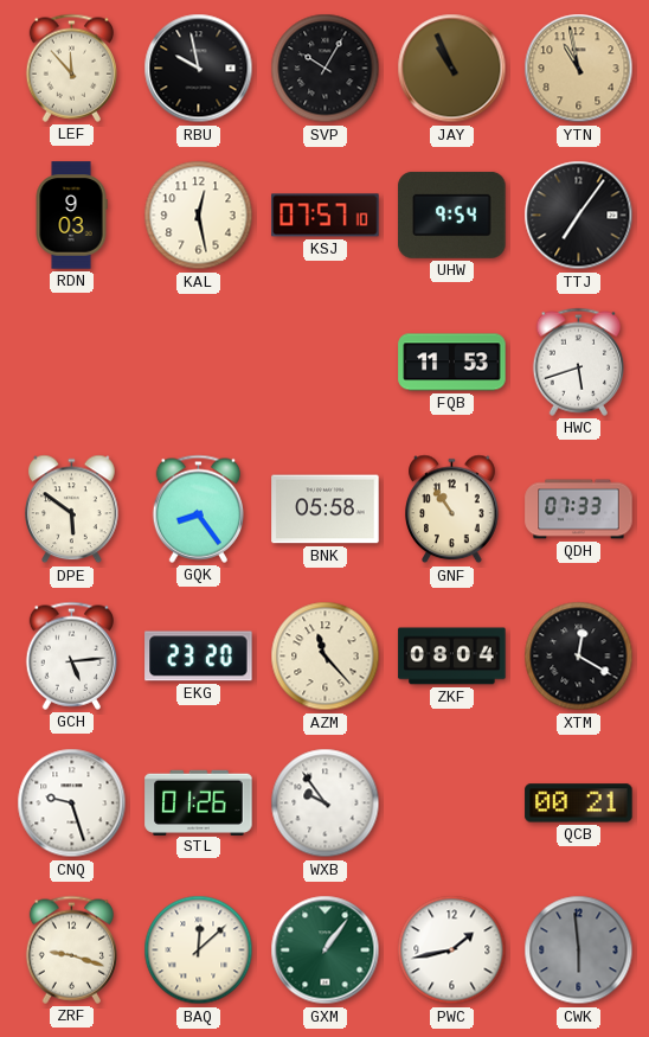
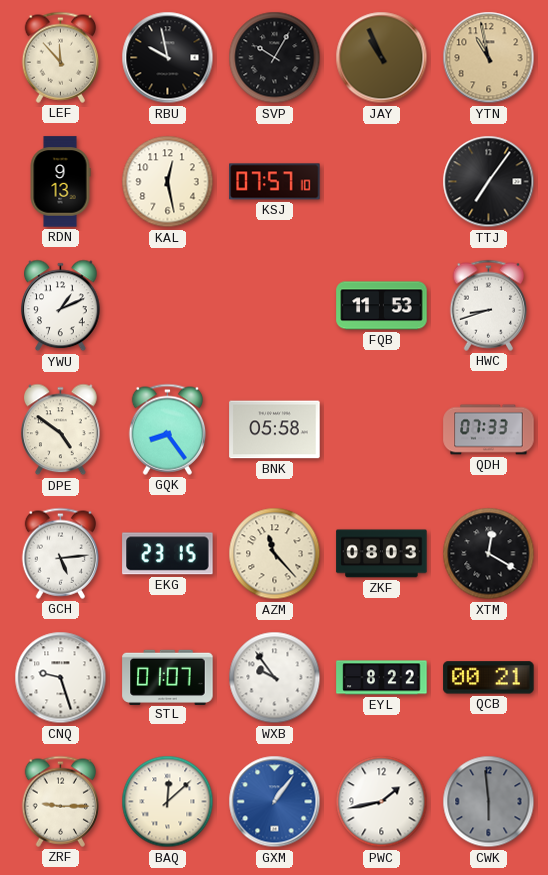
RDN: 9:03 -> 9:13
UHW: 9:54 -> none
YWU: none -> 1:11
HWC: 5:42 -> 8:42
DPE: 5:51 -> 4:51
GNF: 10:54 -> none
EKG: 23:20 -> 23:15
ZKF: 08:04 -> 08:03
STL: 01:26 -> 01:07
EYL: none -> 8:22
ZRF: 9:18 -> 9:15
GXM dial: green -> blue
